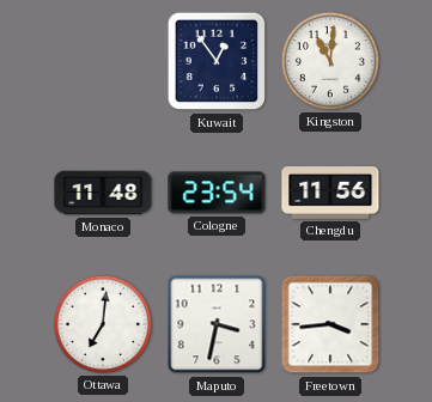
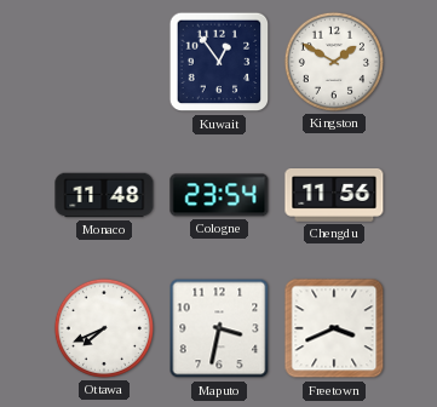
Kingston: 11:01 -> 1:50
Ottawa: 7:01 -> 7:41
Freetown: 3:44 -> 3:41
